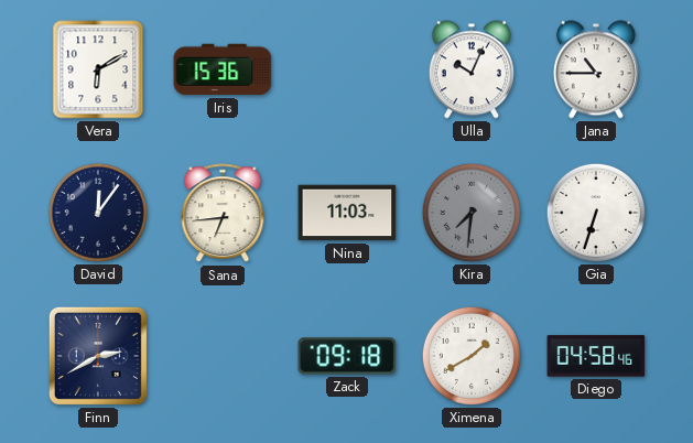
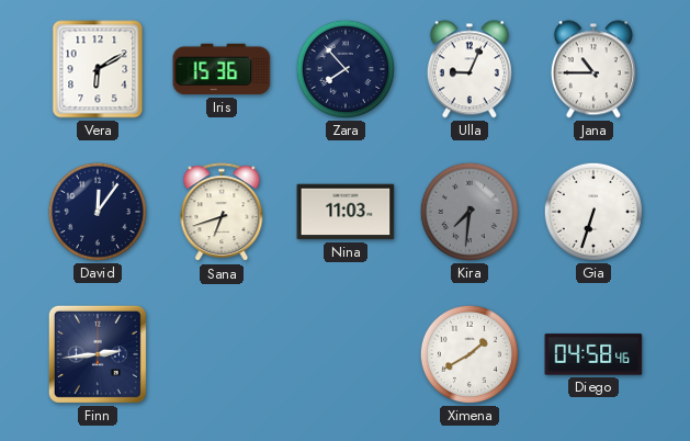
Zara: none -> 7:53
Ulla: 10:04 -> 9:04
Sana: 6:44 -> 6:42
Finn: 2:40 -> 2:44
Zack: 09:18 -> none
